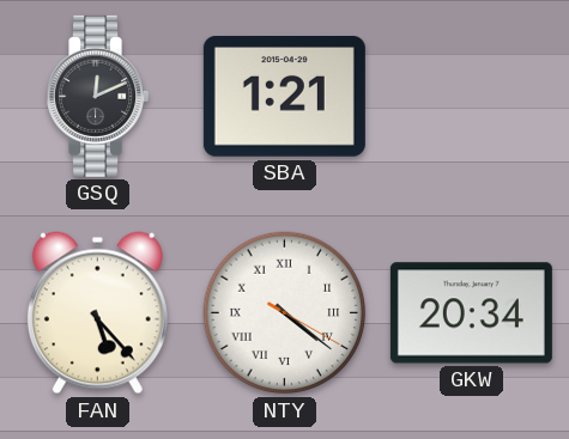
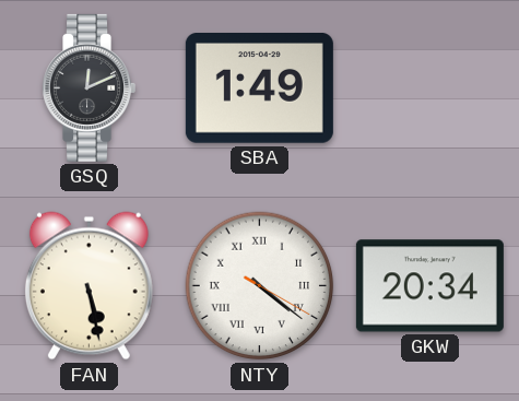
SBA: 1:21 -> 1:49
FAN: 5:23 -> 5:28
